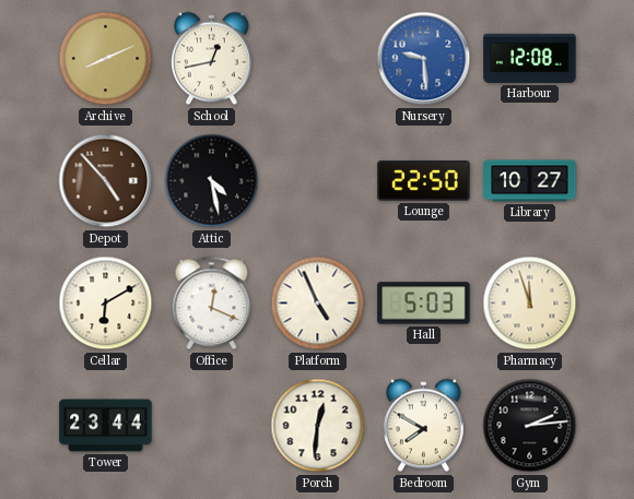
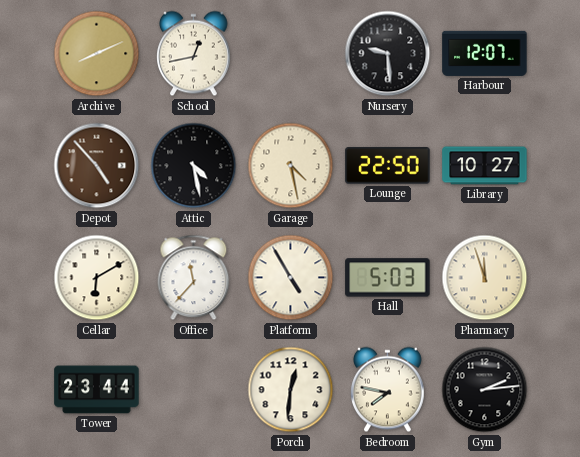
Nursery dial: blue -> black
Harbour: 12:08 -> 12:07
Garage: none -> 4:28
Office: 12:19 -> 11:37
Platform: 4:56 -> 4:55
Bedroom: 7:50 -> 7:47
